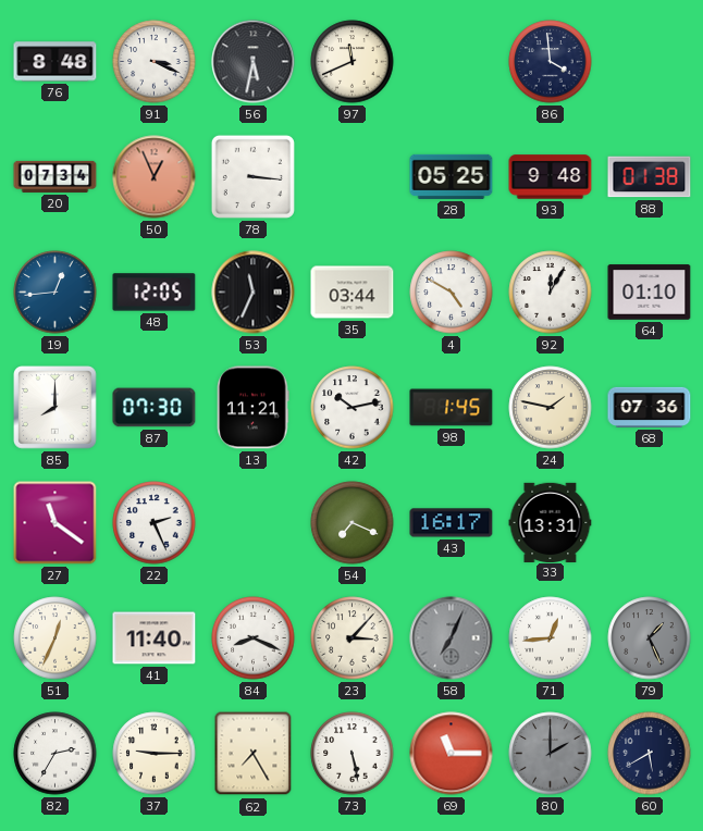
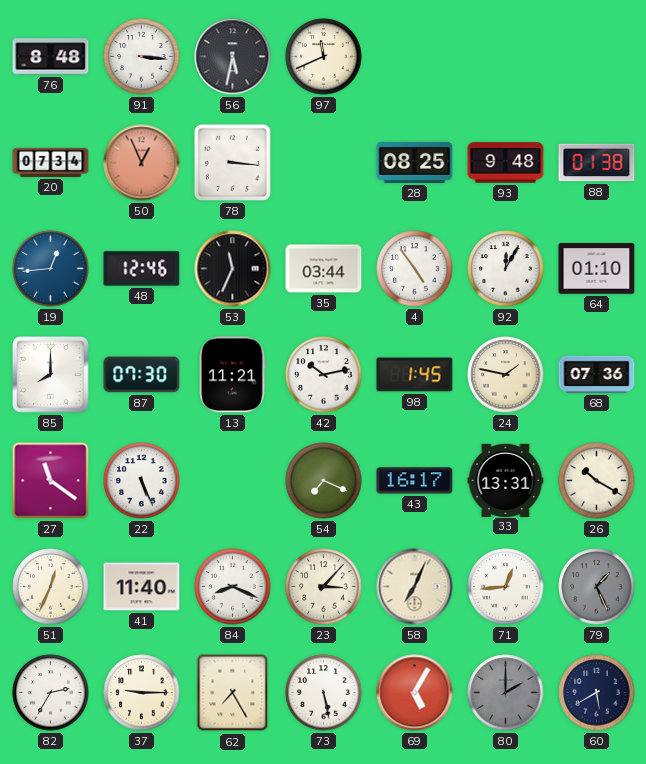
91: 3:19 -> 3:16
86: 3:59 -> none
28: 05:25 -> 08:25
48: 12:05 -> 12:46
4: 4:50 -> 4:54
22: 2:26 -> 5:26
26: none -> 10:20
58 dial: grey -> cream
69: 11:15 -> 5:05
